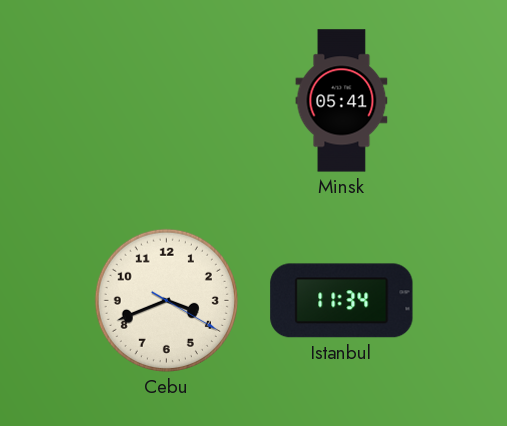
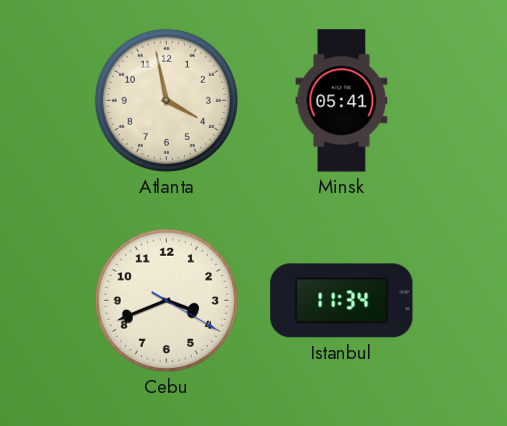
Atlanta: none -> 3:58
